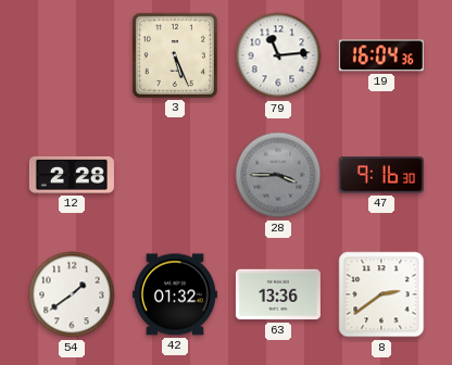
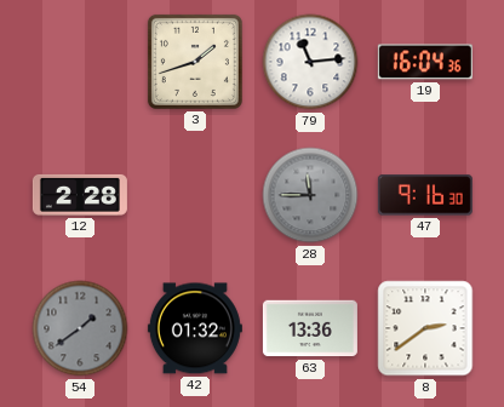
3: 5:26 -> 1:42
28: 3:45 -> 11:45
54 dial: white -> grey
